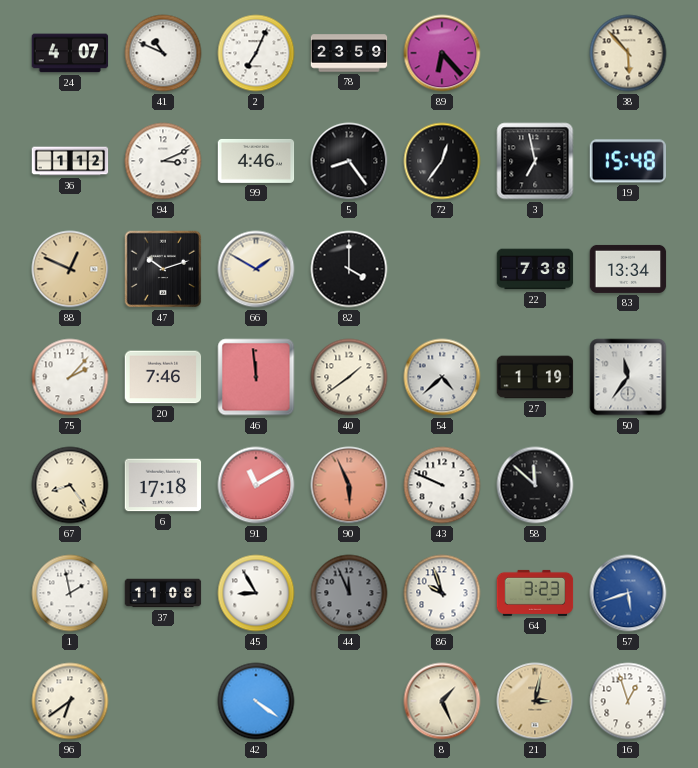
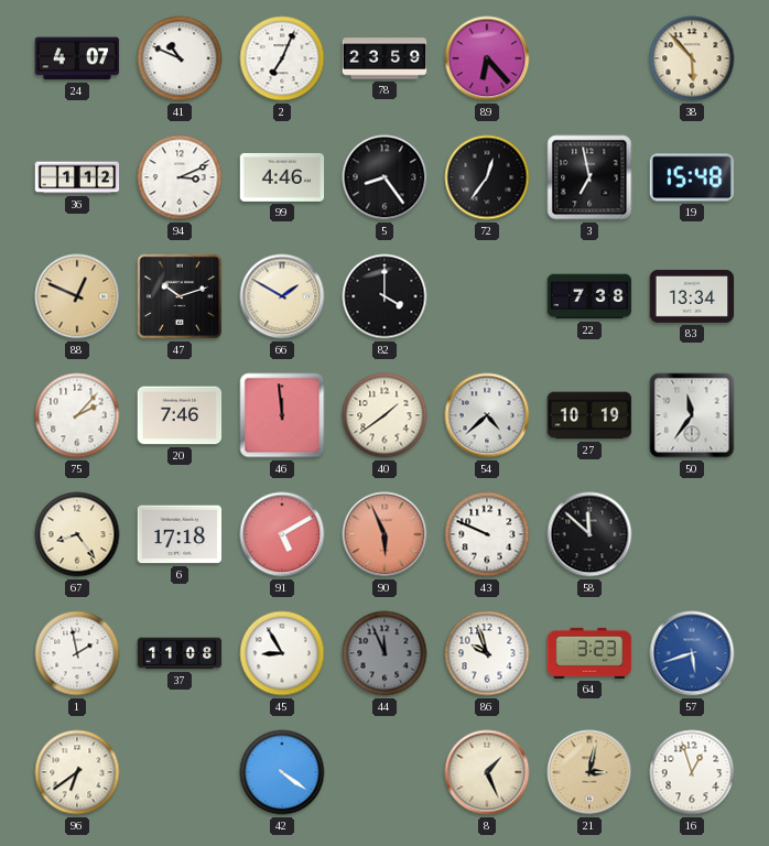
27: 1:19 -> 10:19
91: 11:10 -> 5:10
